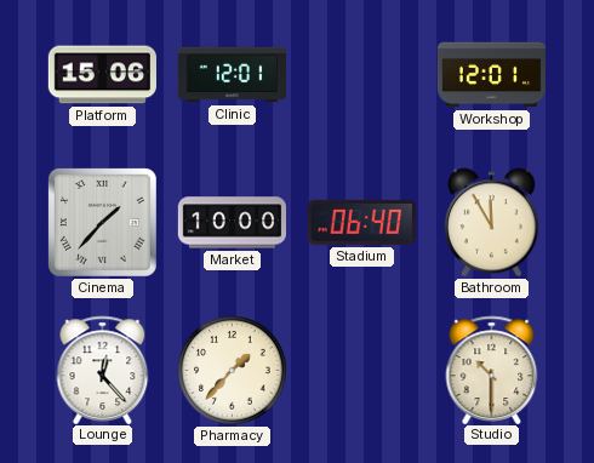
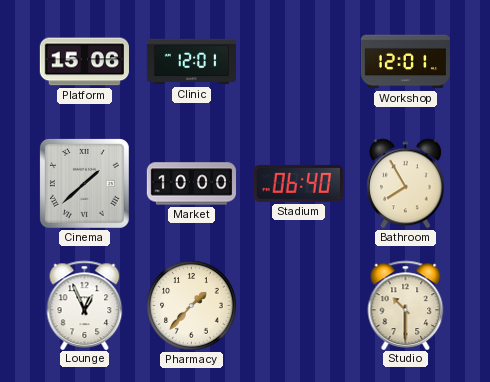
Cinema: 1:37 -> 1:38
Bathroom: 11:55 -> 7:55
Lounge: 12:23 -> 12:56
